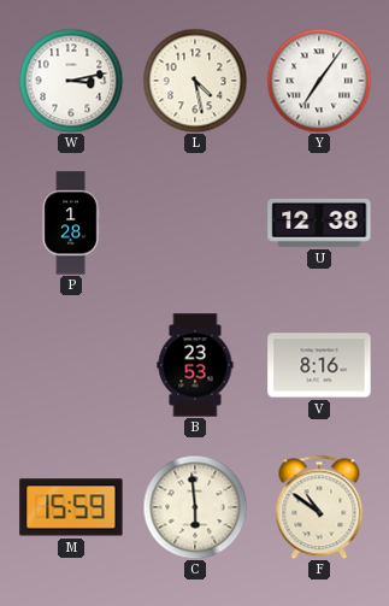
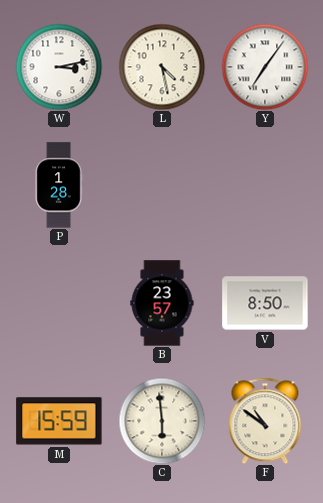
U: 12:38 -> none
B: 23:53 -> 23:57
V: 8:16 -> 8:50
